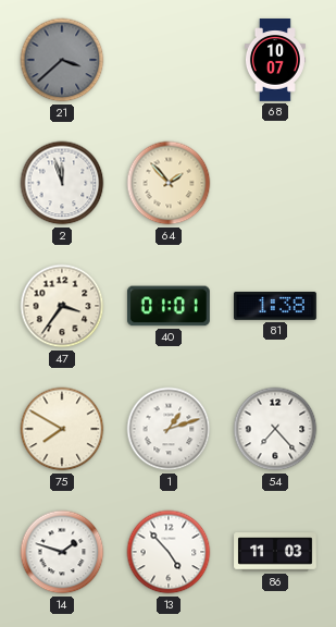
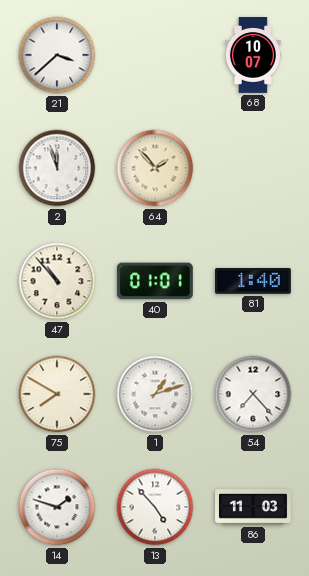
21 dial: grey -> white
47: 3:36 -> 10:53
81: 1:38 -> 1:40
